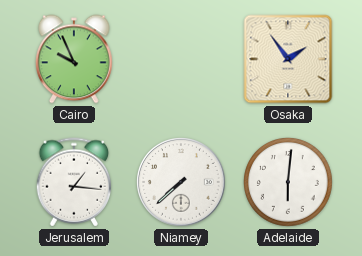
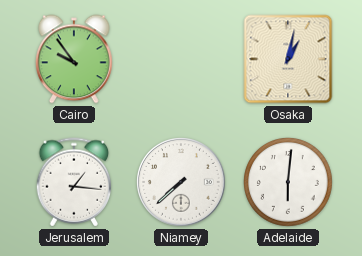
Cairo: 9:56 -> 9:54
Osaka: 1:54 -> 1:02
